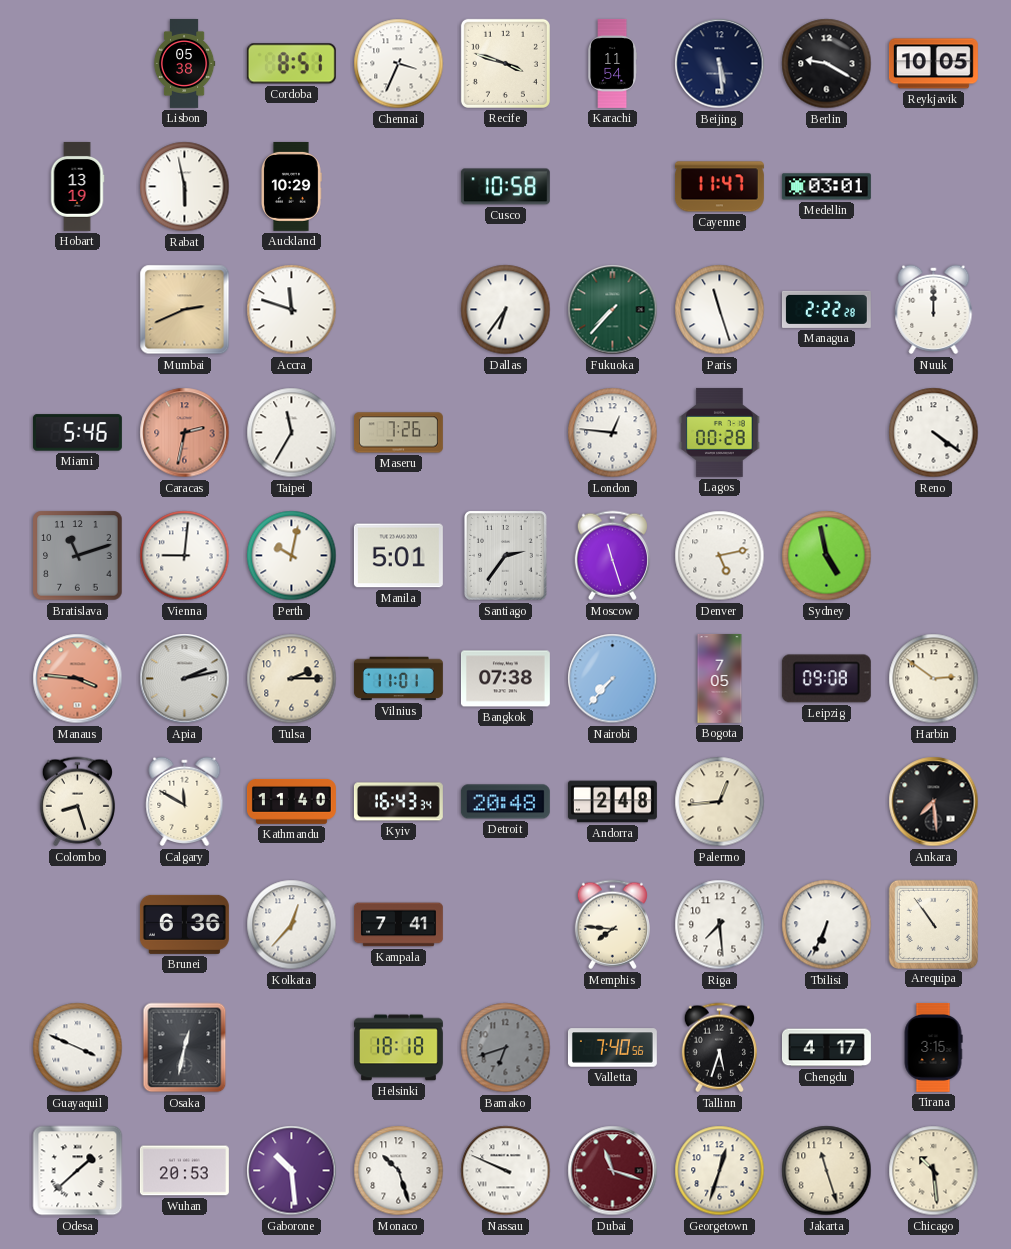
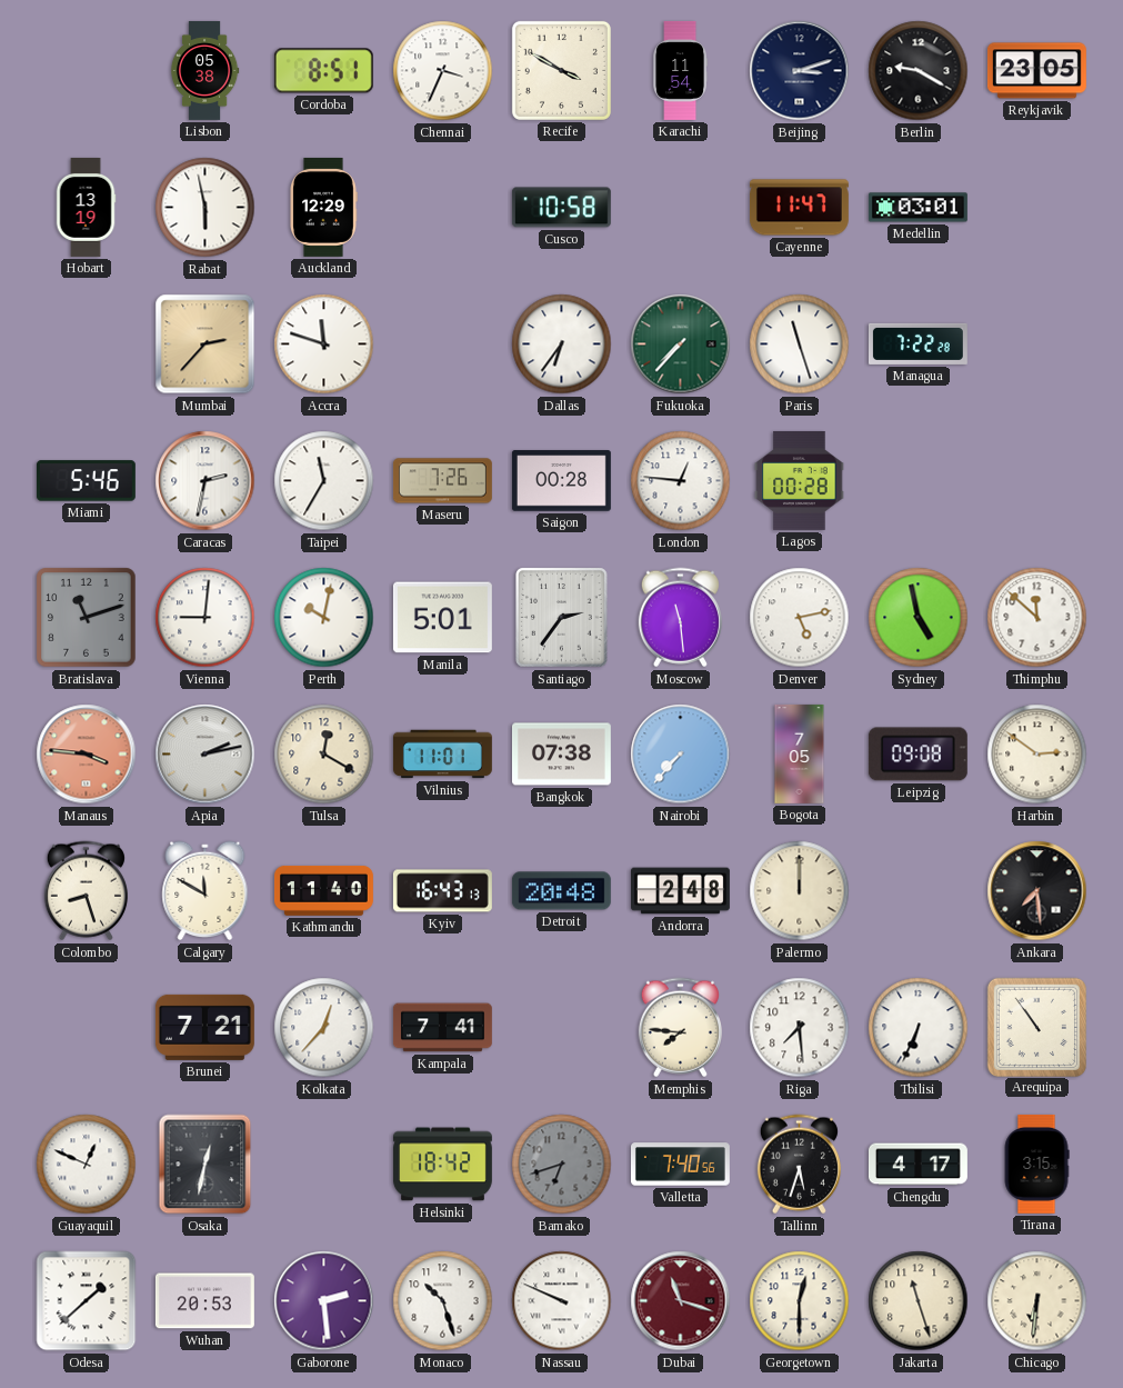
Recife: 3:48 -> 3:50
Beijing: 5:29 -> 3:12
Reykjavik: 10:05 -> 23:05
Auckland: 10:29 -> 12:29
Mumbai: 2:41 -> 2:37
Managua: 2:22 -> 7:22
Nuuk: 12:00 -> none
Caracas dial: salmon -> white
Saigon: none -> 00:28
Reno: 4:21 -> none
Moscow: 11:27 -> 11:29
Thimphu: none -> 11:52
Tulsa: 2:15 -> 12:20
Kyiv: 16:43:34 -> 16:43:13
Palermo: 12:44 -> 12:00
Brunei: 6:36 -> 7:21
Guayaquil: 3:49 -> 12:49
Helsinki: 18:18 -> 18:42
Gaborone: 10:29 -> 2:29
Georgetown: 12:33 -> 12:30
Chicago: 10:29 -> 6:31
